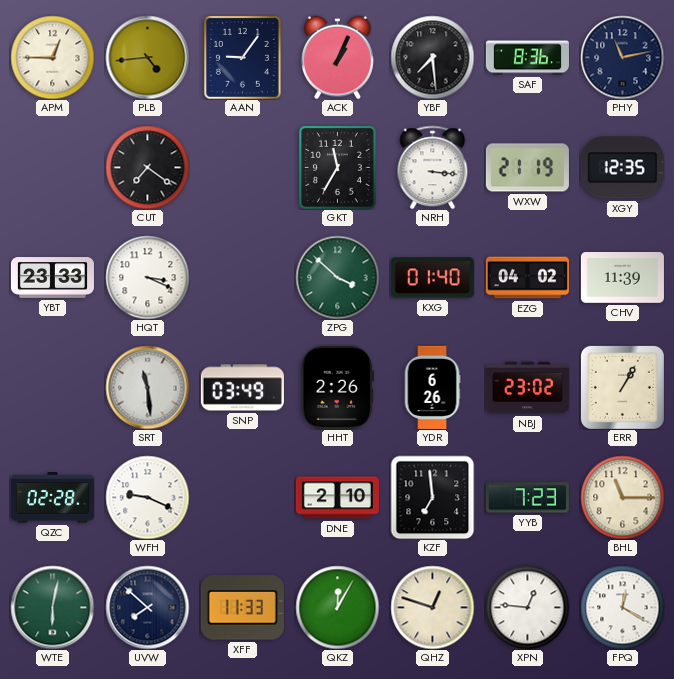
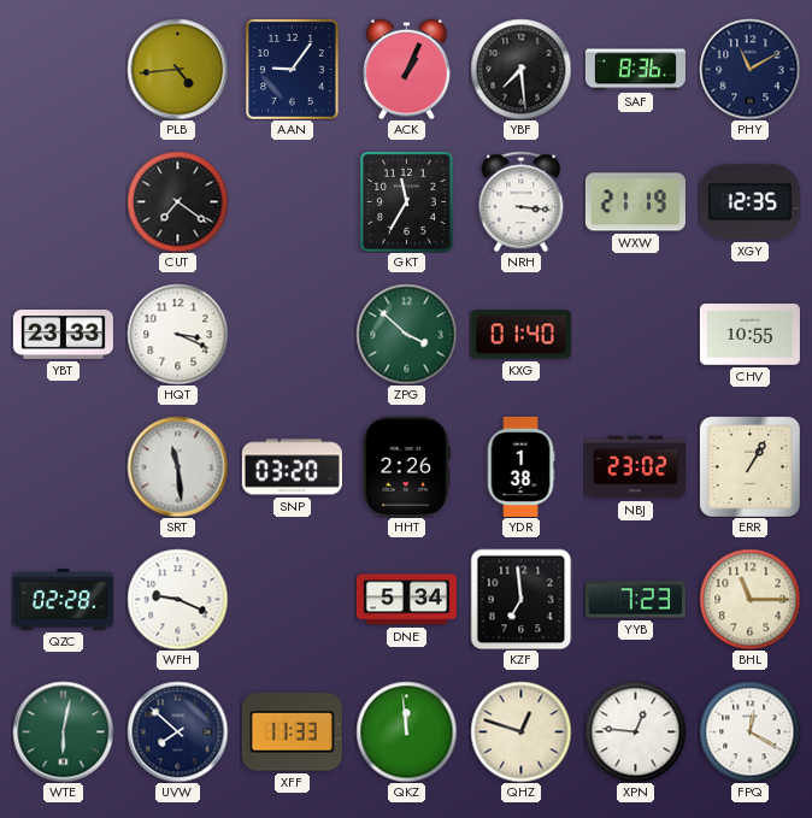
APM: 12:45 -> none
PHY: 11:13 -> 11:10
EZG: 04:02 -> none
CHV: 11:39 -> 10:55
SNP: 03:49 -> 03:20
YDR: 6:26 -> 1:38
DNE: 2:10 -> 5:34
QKZ: 12:05 -> 11:59
